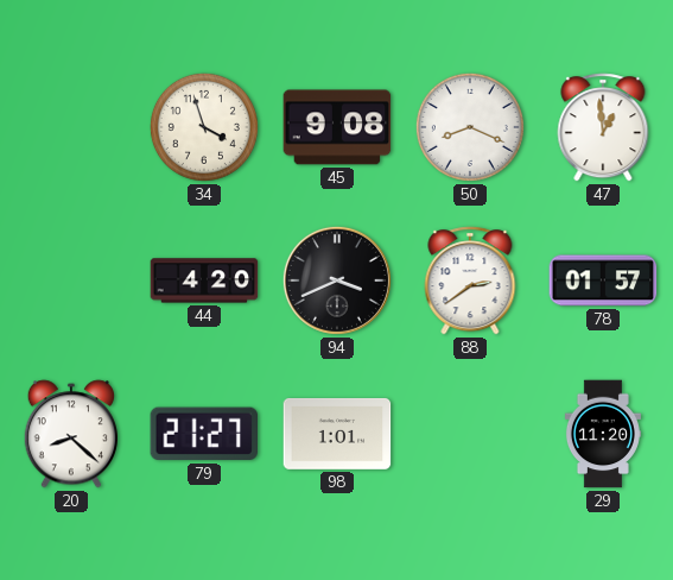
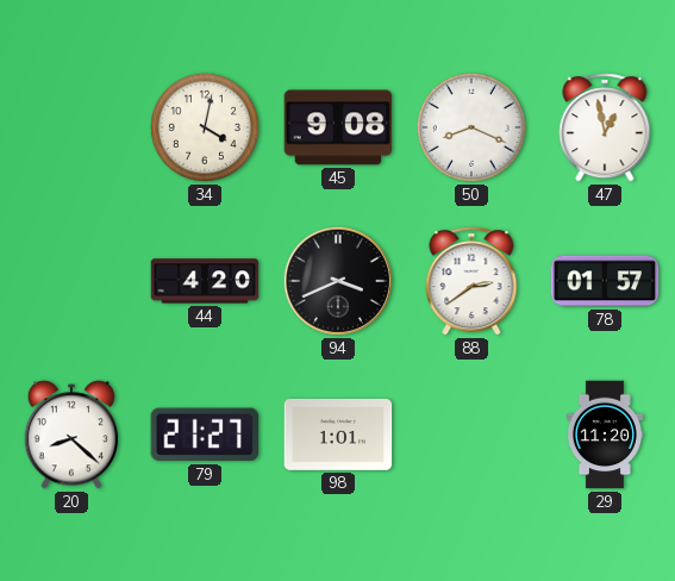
34: 3:57 -> 4:02
47: 12:59 -> 12:58
